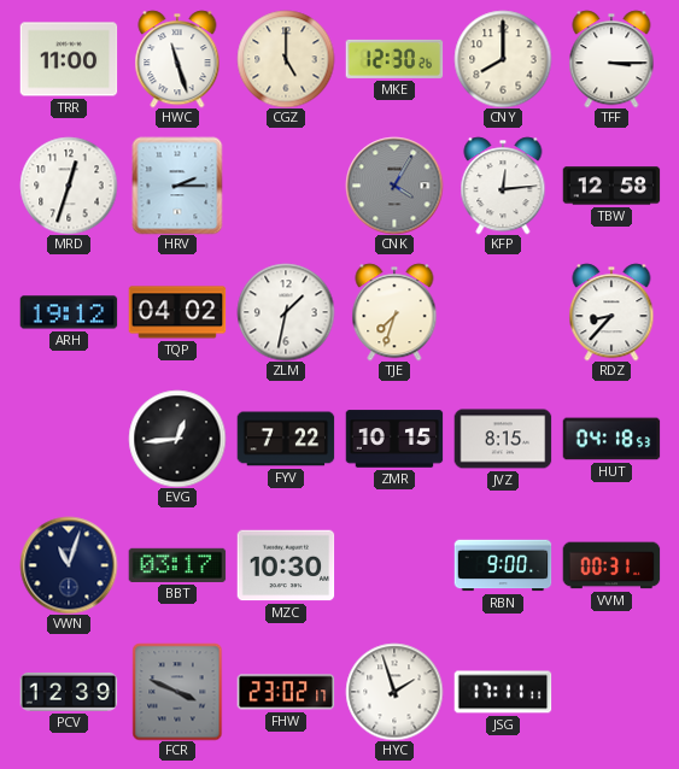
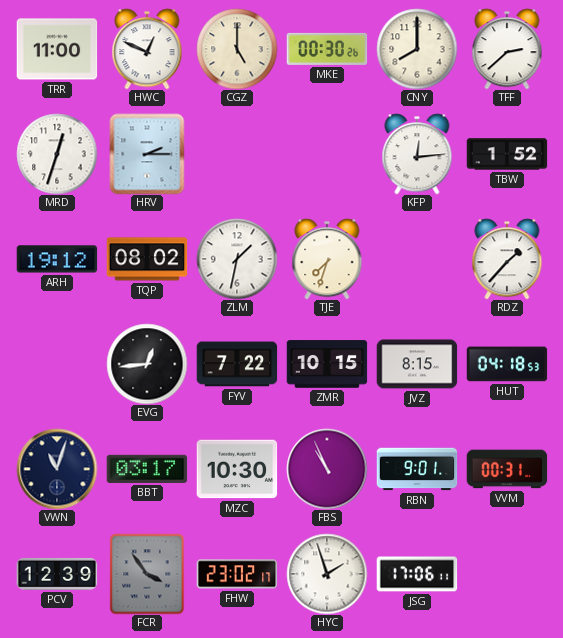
HWC: 11:27 -> 12:49
MKE: 12:30 -> 00:30
TFF: 3:15 -> 2:38
CNK: 4:05 -> none
TBW: 12:58 -> 1:52
TQP: 04:02 -> 08:02
RDZ: 8:37 -> 1:37
FBS: none -> 10:56
RBN: 9:00 -> 9:01
FCR: 3:49 -> 3:54
JSG: 17:11 -> 17:06
